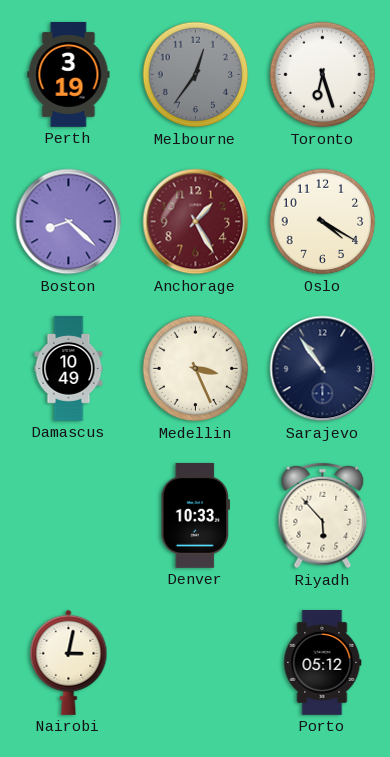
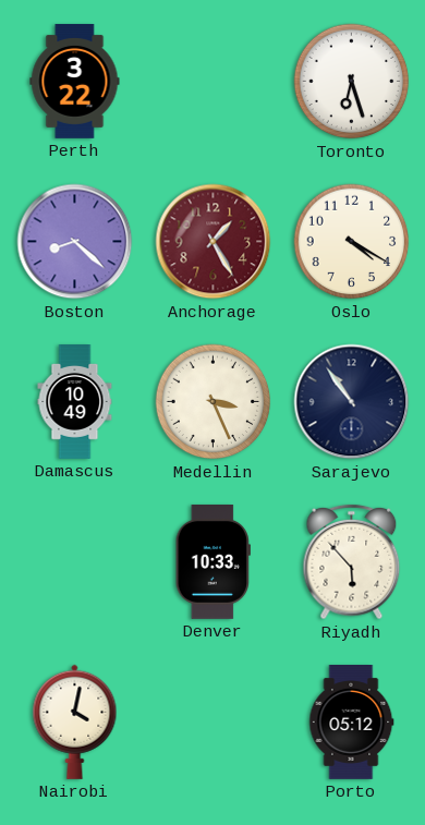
Perth: 3:19 -> 3:22
Melbourne: 12:36 -> none
Nairobi: 3:02 -> 4:02
